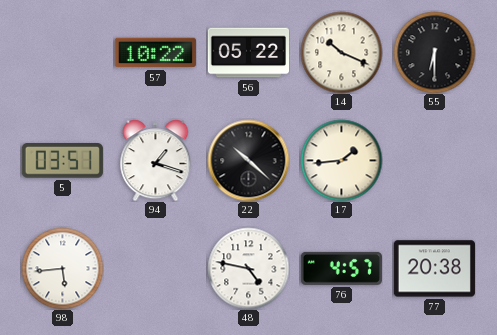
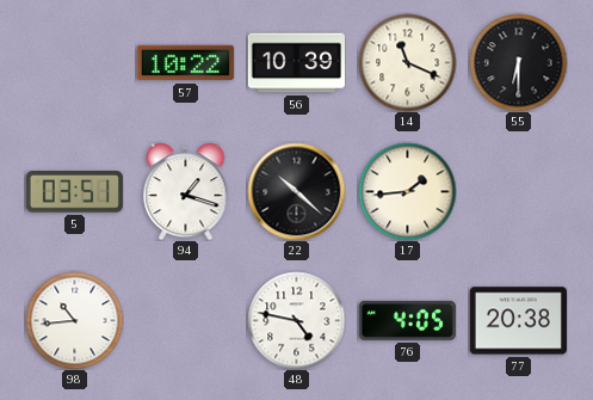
56: 05:22 -> 10:39
14: 10:19 -> 11:19
98: 5:44 -> 10:44
76: 4:57 -> 4:05
